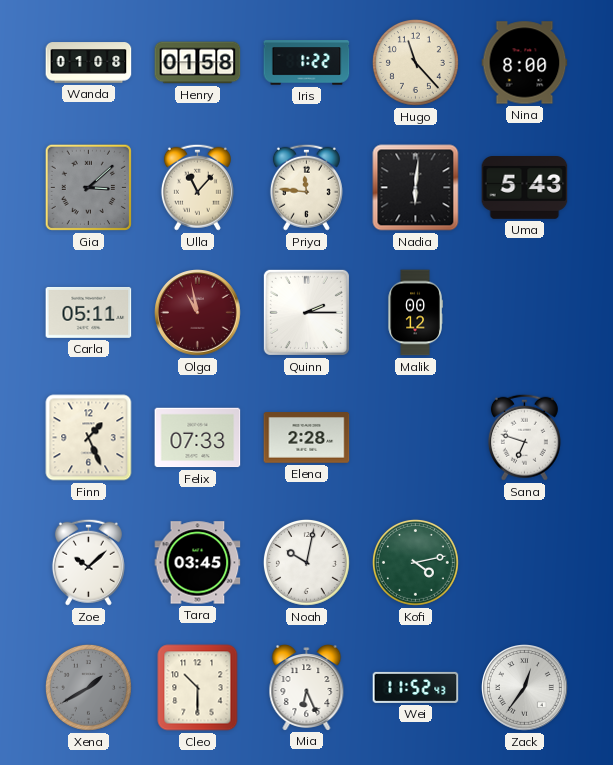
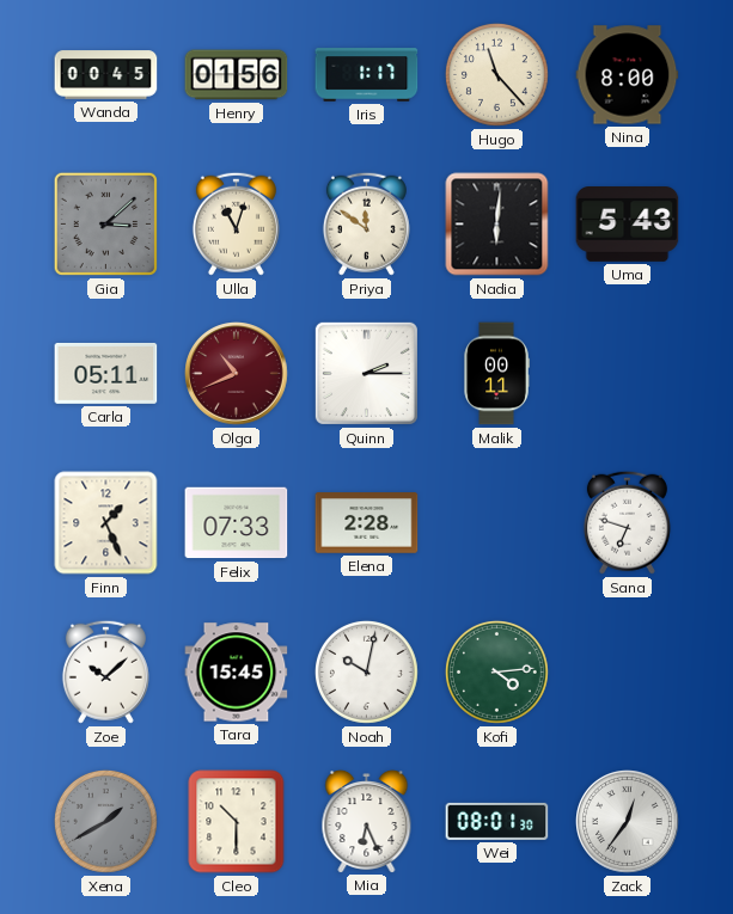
Wanda: 01:08 -> 00:45
Henry: 01:58 -> 01:56
Iris: 1:22 -> 1:17
Ulla: 11:07 -> 11:03
Priya: 11:46 -> 11:51
Olga: 10:58 -> 10:41
Malik: 00:12 -> 00:11
Tara: 03:45 -> 15:45
Kofi: 4:13 -> 4:14
Wei: 11:52 -> 08:01
